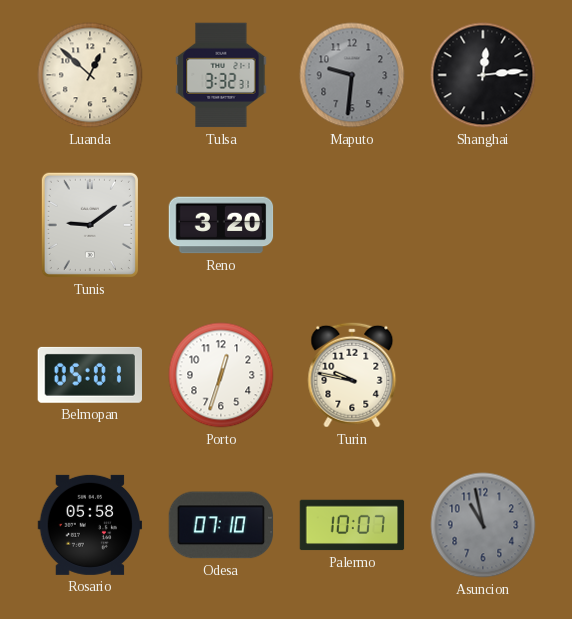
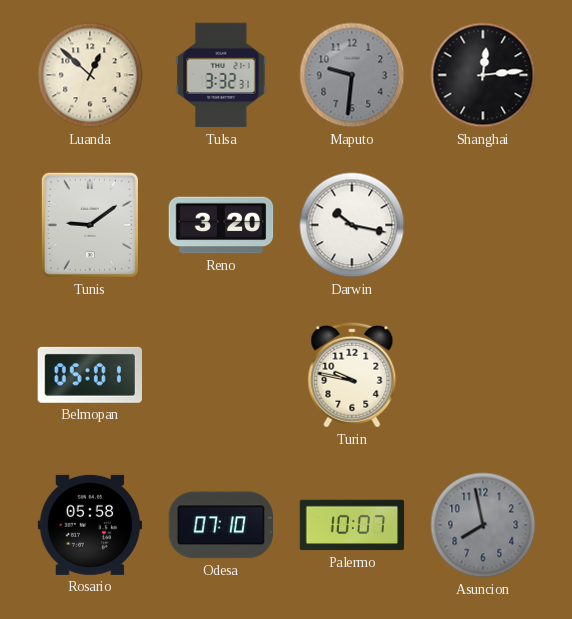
Darwin: none -> 10:17
Porto: 12:33 -> none
Asuncion: 10:58 -> 7:58
